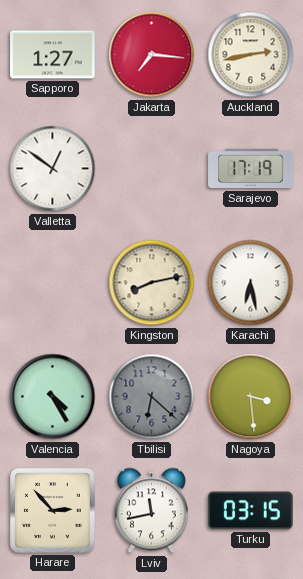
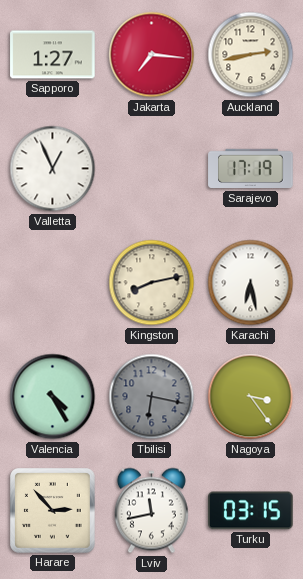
Valletta: 12:51 -> 12:56
Tbilisi: 6:22 -> 6:17
Nagoya: 3:29 -> 3:24
